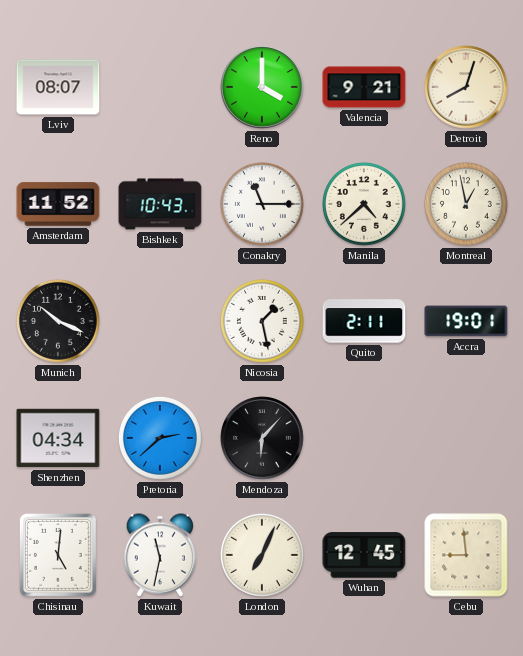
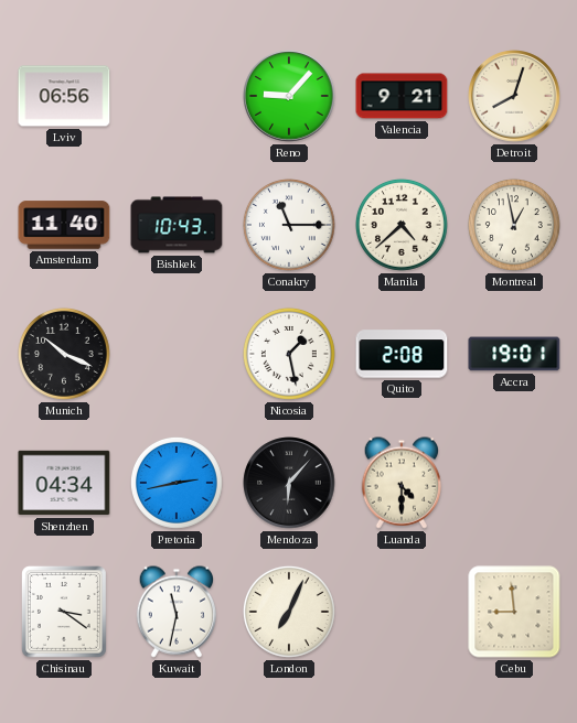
Lviv: 08:07 -> 06:56
Reno: 4:00 -> 9:07
Amsterdam: 11:52 -> 11:40
Quito: 2:11 -> 2:08
Pretoria: 2:38 -> 2:43
Luanda: none -> 4:30
Chisinau: 5:01 -> 3:21
Wuhan: 12:45 -> none
